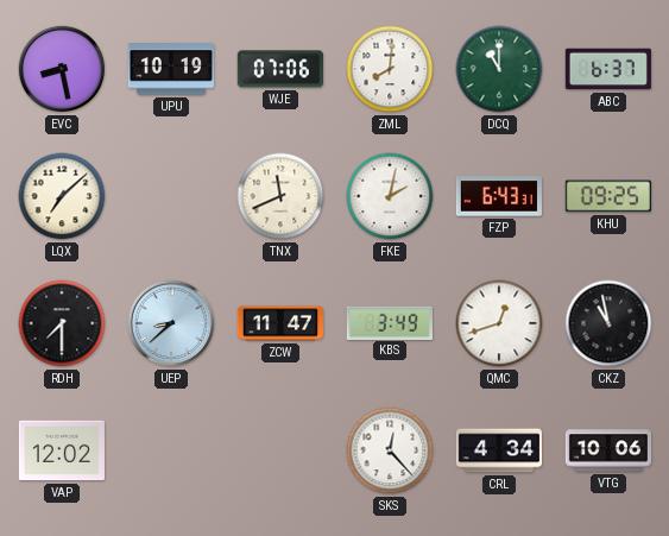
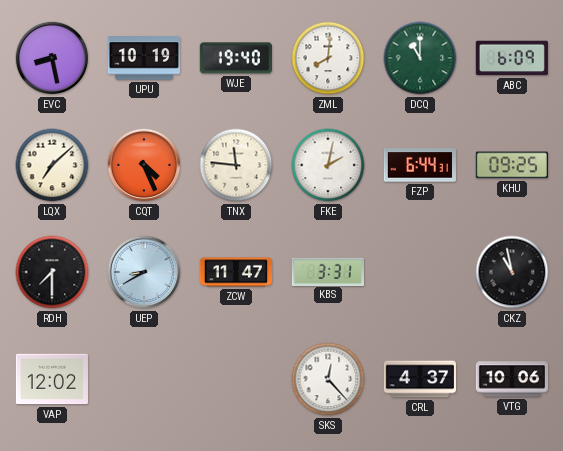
WJE: 07:06 -> 19:40
ABC: 6:37 -> 6:09
CQT: none -> 4:26
TNX: 11:41 -> 11:46
FZP: 6:43 -> 6:44
UEP: 8:38 -> 8:40
KBS: 3:49 -> 3:31
QMC: 12:42 -> none
CRL: 4:34 -> 4:37
